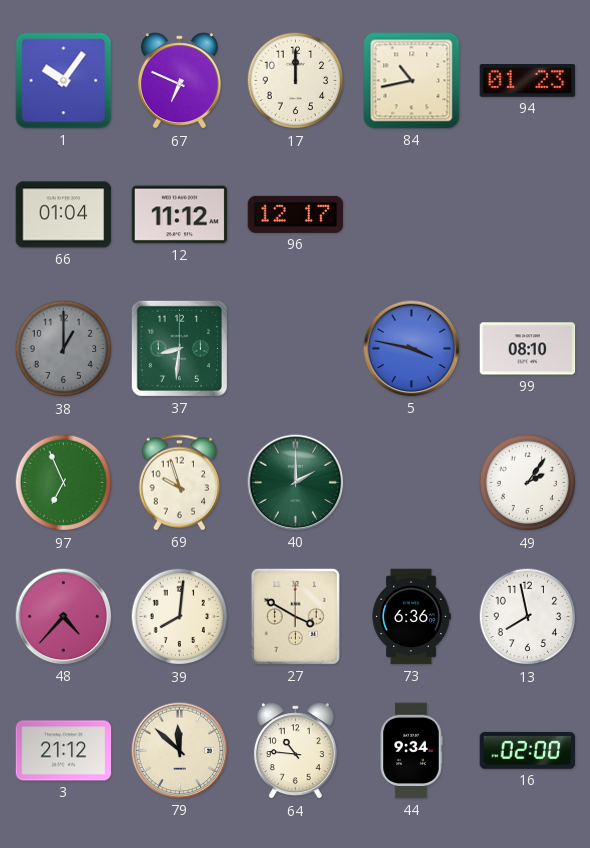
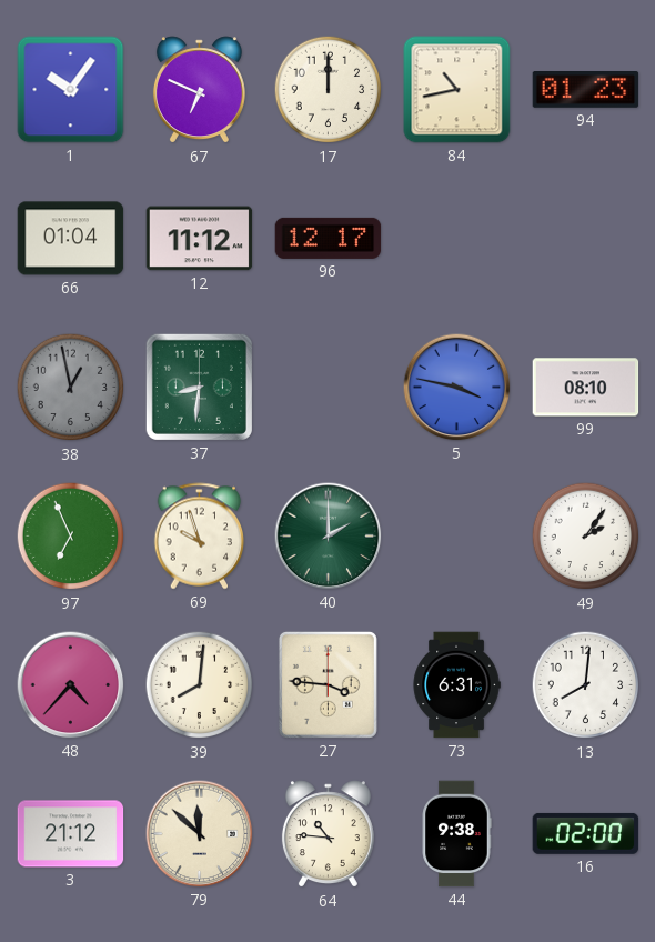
38: 1:00 -> 12:58
27: 3:50 -> 3:46
73: 6:36 -> 6:31
13: 7:58 -> 8:01
44: 9:34 -> 9:38
